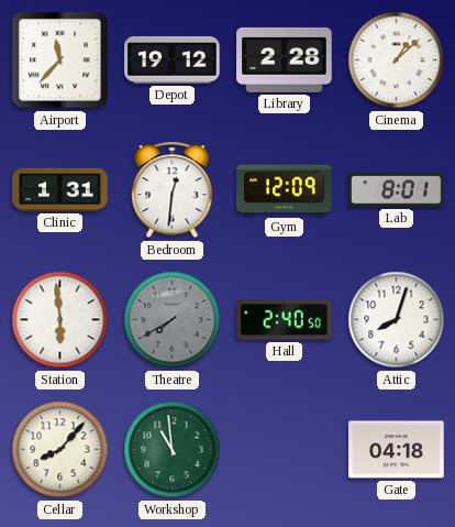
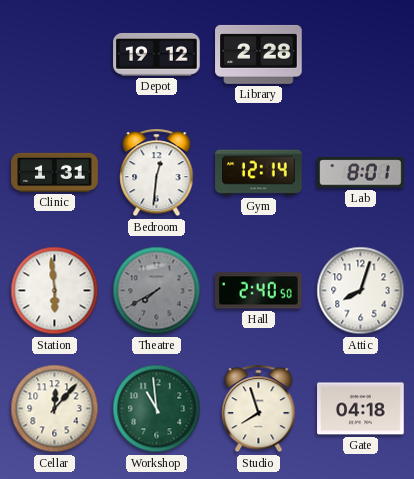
Airport: 11:37 -> none
Cinema: 1:08 -> none
Gym: 12:09 -> 12:14
Cellar: 8:07 -> 12:07
Studio: none -> 7:57
